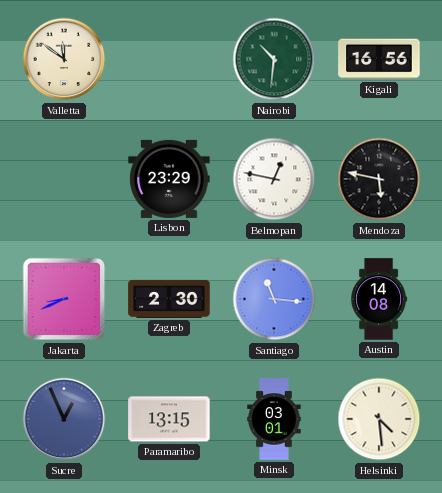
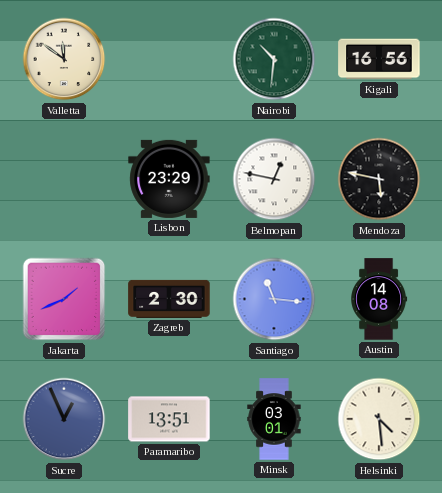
Jakarta: 8:41 -> 1:41
Paramaribo: 13:15 -> 13:51
